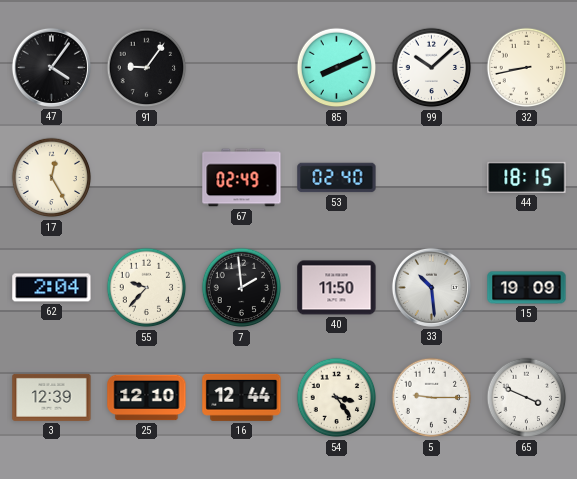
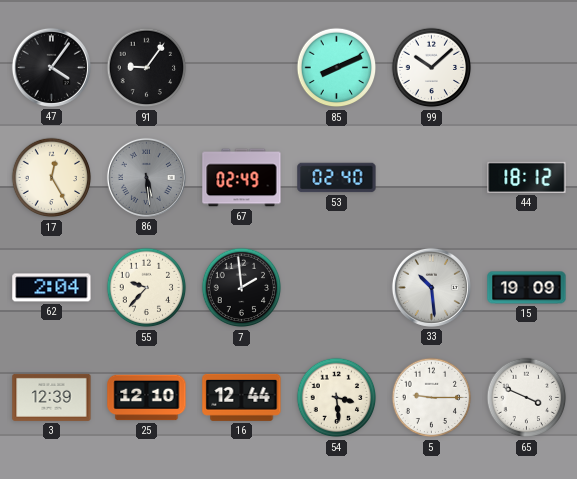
32: 8:43 -> none
86: none -> 5:29
44: 18:15 -> 18:12
40: 11:50 -> none
54: 3:24 -> 3:29
